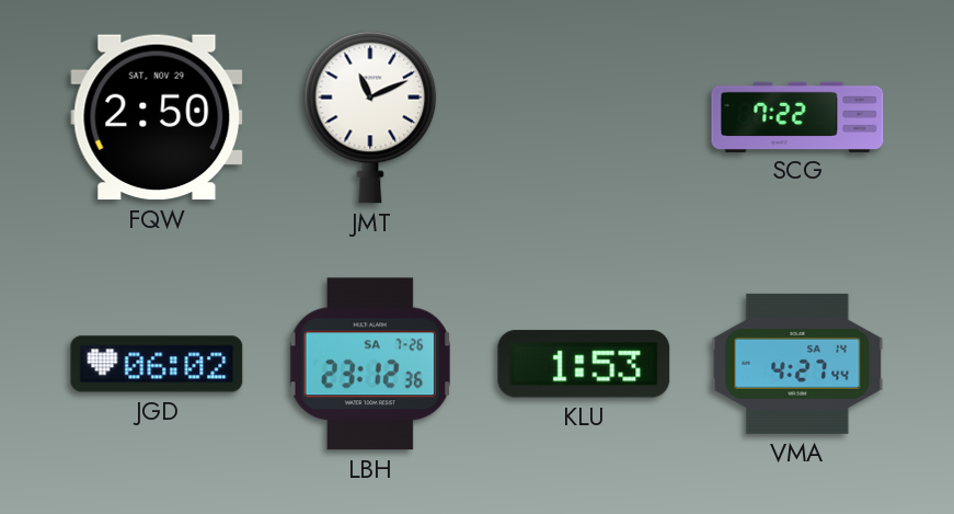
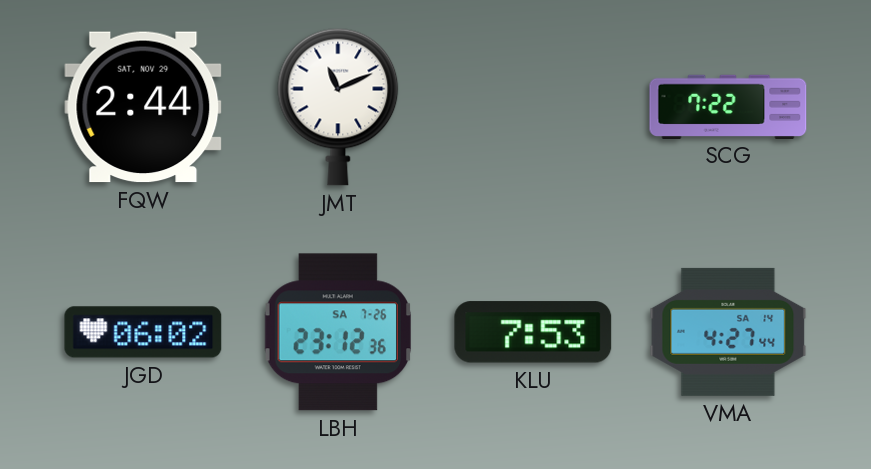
FQW: 2:50 -> 2:44
KLU: 1:53 -> 7:53
